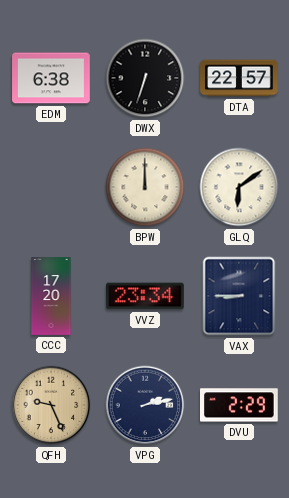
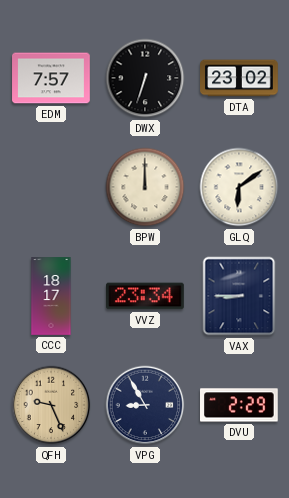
EDM: 6:38 -> 7:57
DTA: 22:57 -> 23:02
CCC: 17:20 -> 18:17
VPG: 2:13 -> 8:55
